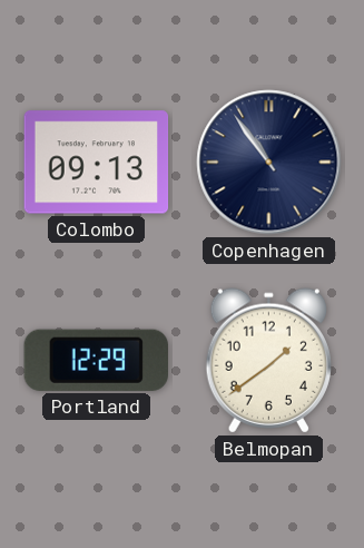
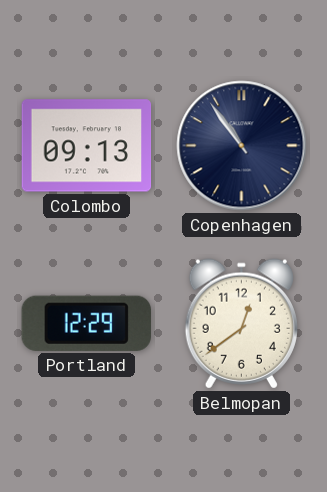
Belmopan: 1:39 -> 12:39
